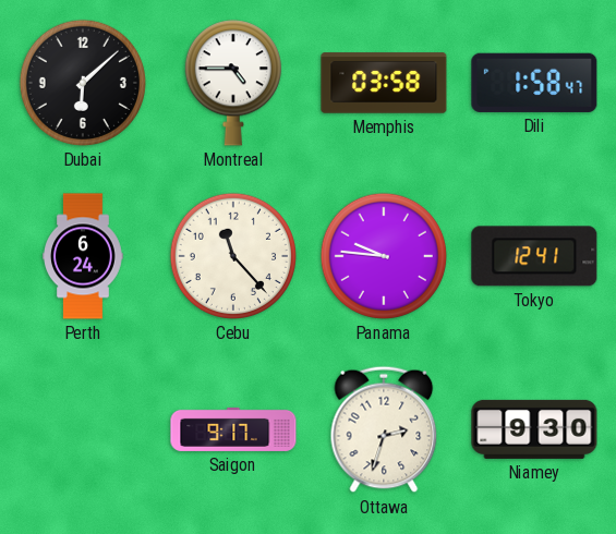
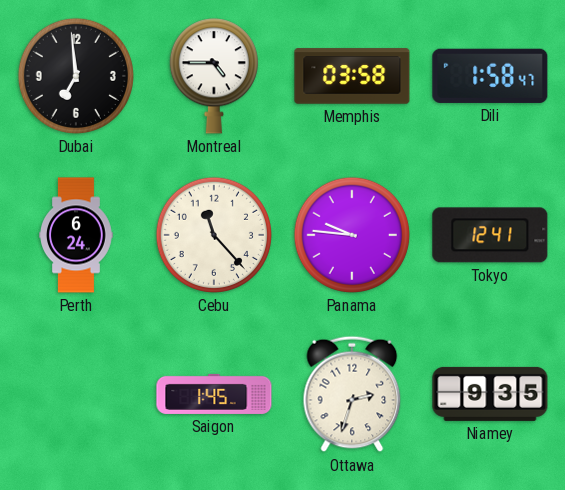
Dubai: 6:08 -> 6:59
Saigon: 9:17 -> 1:45
Niamey: 9:30 -> 9:35
